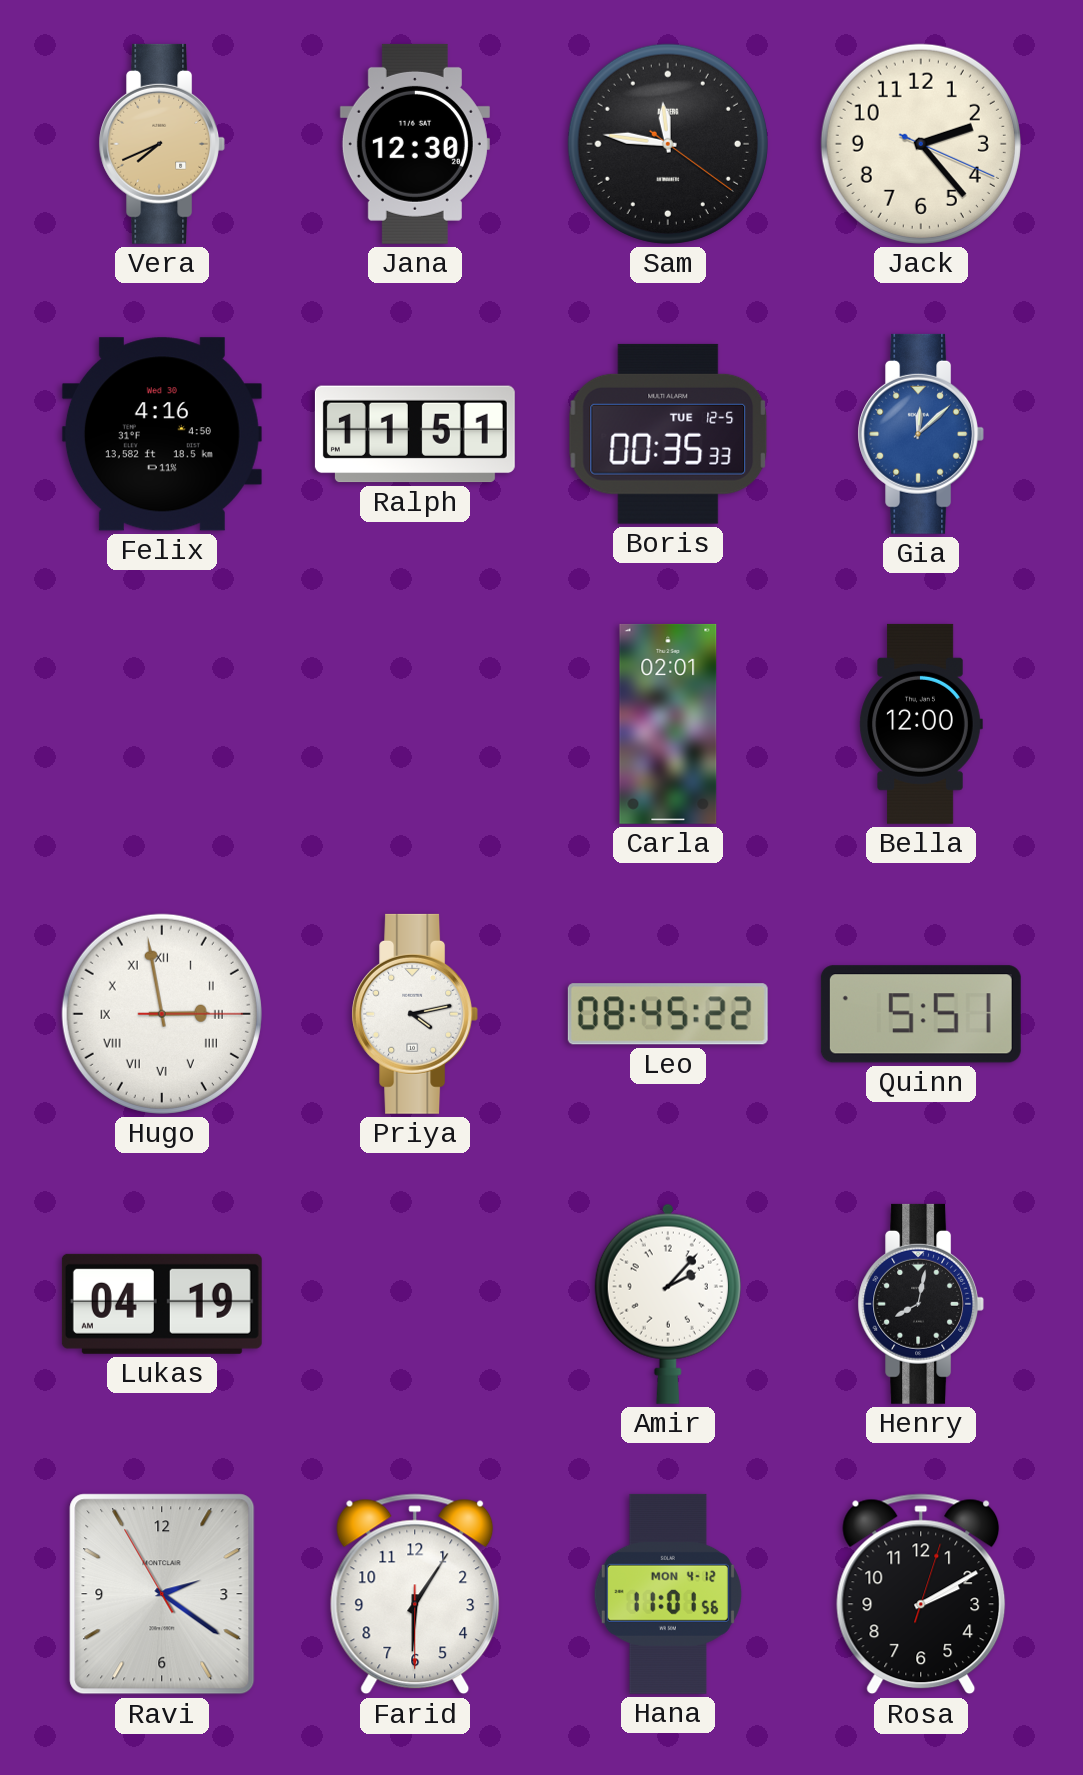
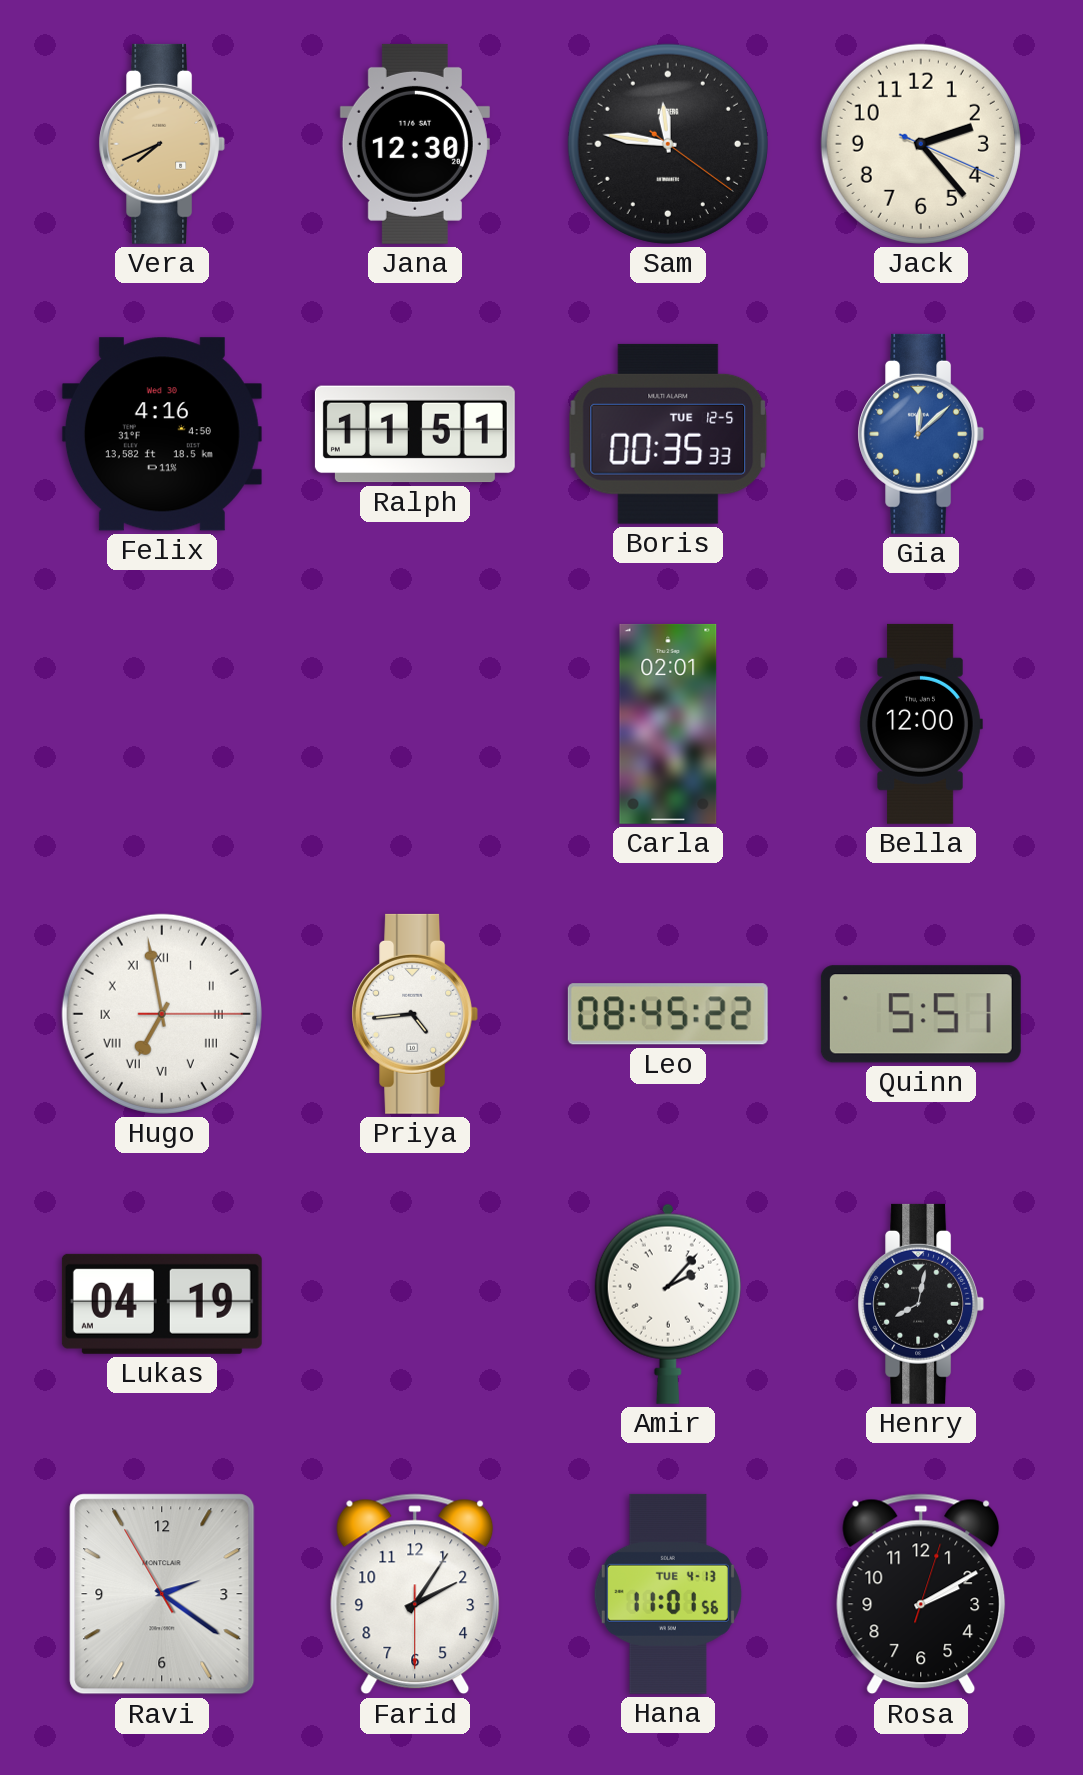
Hugo: 2:58 -> 6:58
Priya: 4:13 -> 4:44
Farid: 6:05 -> 2:05
Hana date: MON 4-12 -> TUE 4-13
